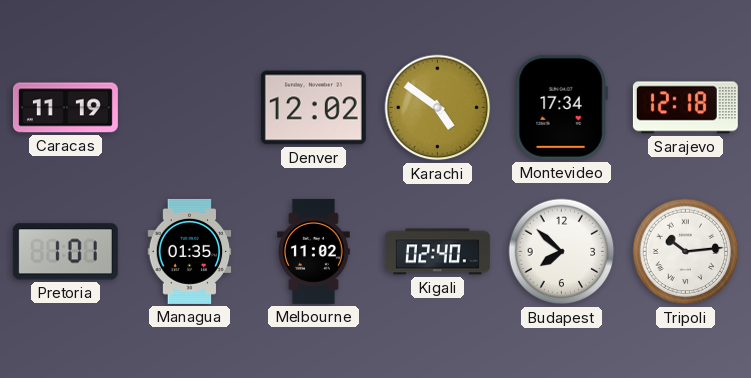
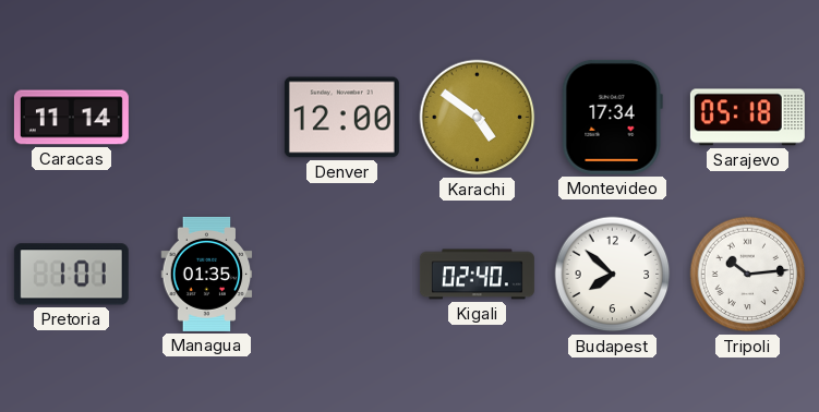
Caracas: 11:19 -> 11:14
Denver: 12:02 -> 12:00
Sarajevo: 12:18 -> 05:18
Melbourne: 11:02 -> none
